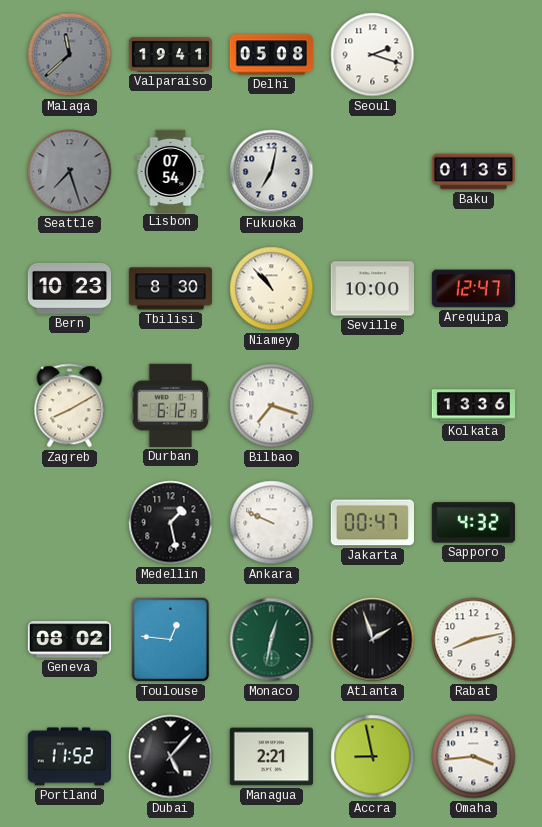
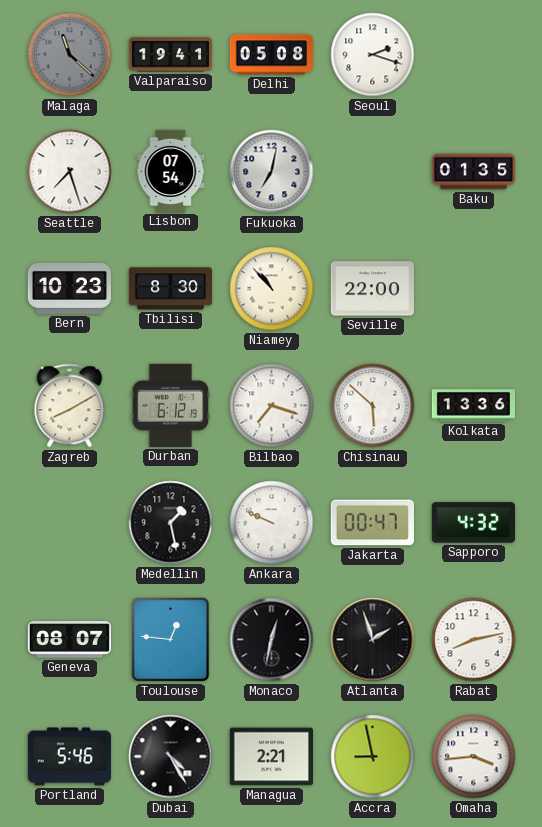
Malaga: 11:38 -> 11:22
Seattle dial: grey -> white
Seville: 10:00 -> 22:00
Arequipa: 12:47 -> none
Chisinau: none -> 5:52
Geneva: 08:02 -> 08:07
Monaco dial: green -> black
Portland: 11:52 -> 5:46
Dubai: 5:07 -> 4:25
